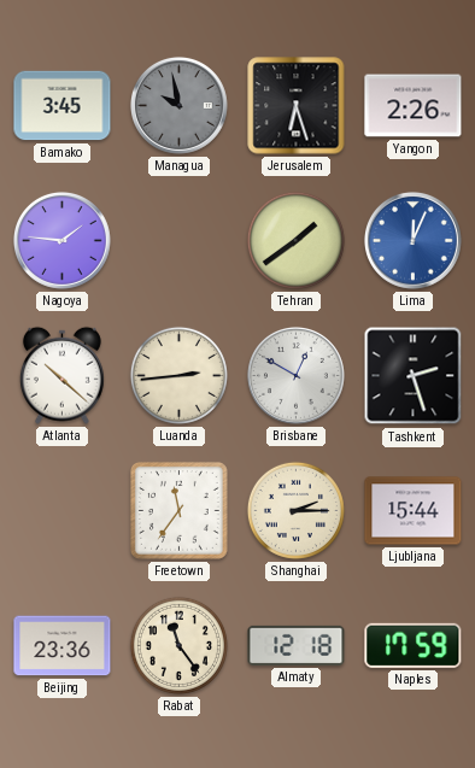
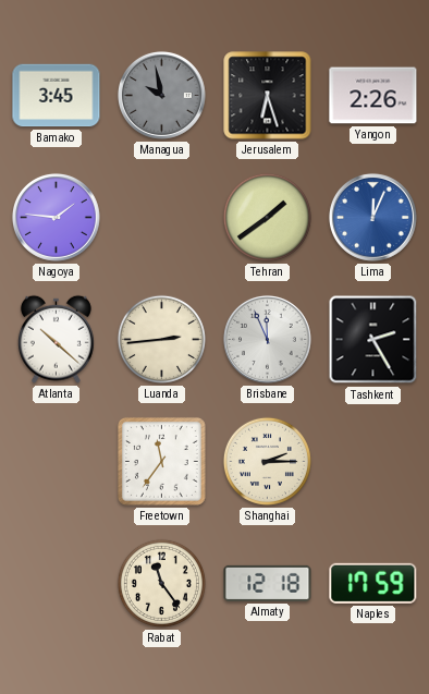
Brisbane: 12:50 -> 11:56
Tashkent: 2:27 -> 2:25
Ljubljana: 15:44 -> none
Beijing: 23:36 -> none
